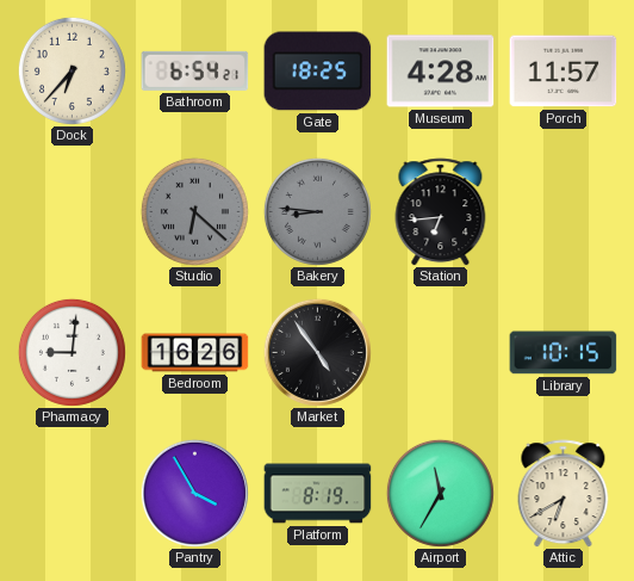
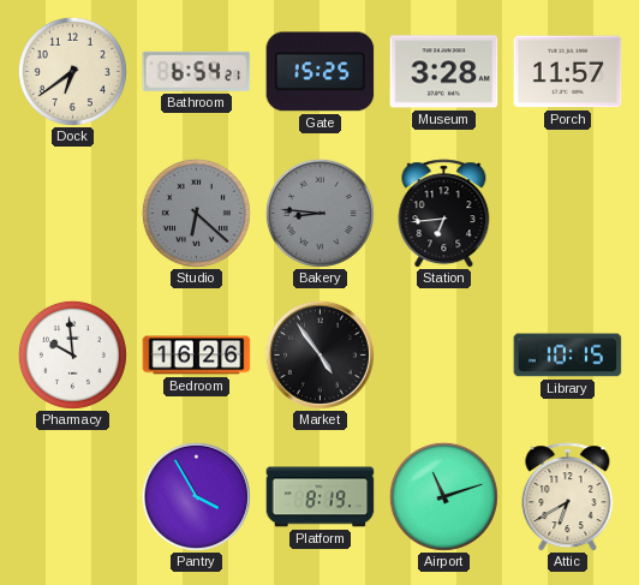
Dock: 6:37 -> 6:39
Gate: 18:25 -> 15:25
Museum: 4:28 -> 3:28
Pharmacy: 9:01 -> 9:59
Airport: 11:35 -> 11:12
